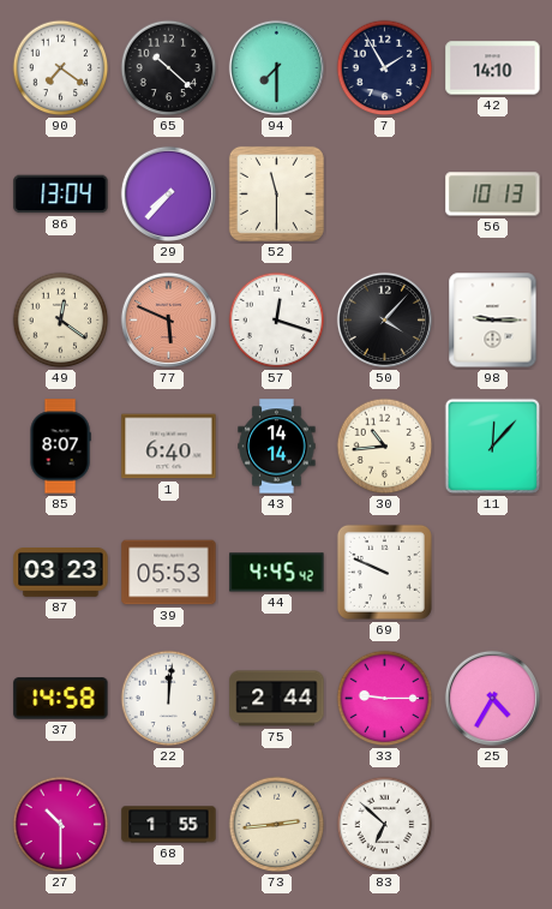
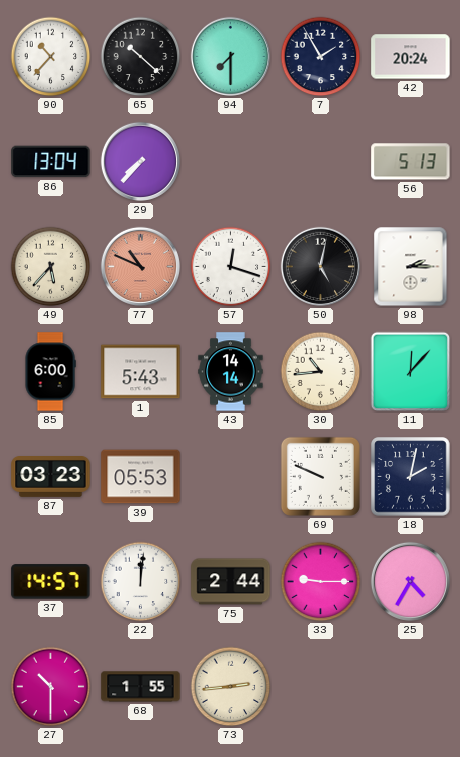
90: 7:21 -> 10:37
42: 14:10 -> 20:24
52: 11:30 -> none
56: 10:13 -> 5:13
49: 12:21 -> 5:37
77: 5:49 -> 10:49
50: 4:07 -> 5:02
98: 9:15 -> 2:15
85: 8:07 -> 6:00
1: 6:40 -> 5:43
44: 4:45 -> none
18: none -> 2:02
37: 14:58 -> 14:57
83: 6:52 -> none
